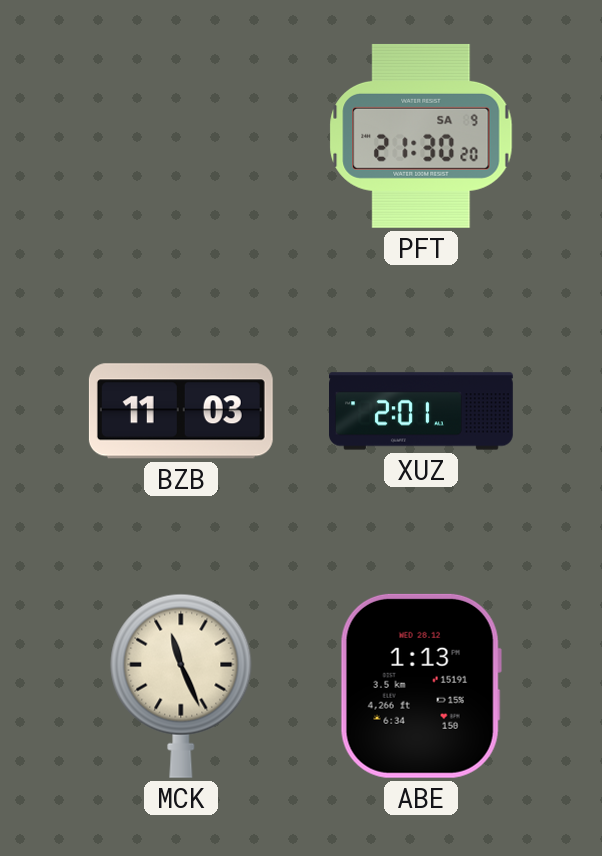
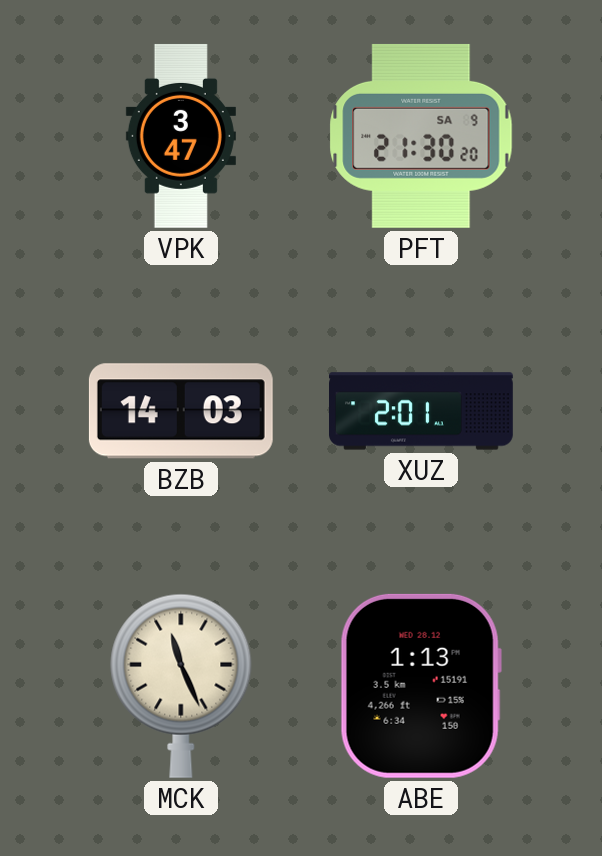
VPK: none -> 3:47
BZB: 11:03 -> 14:03
